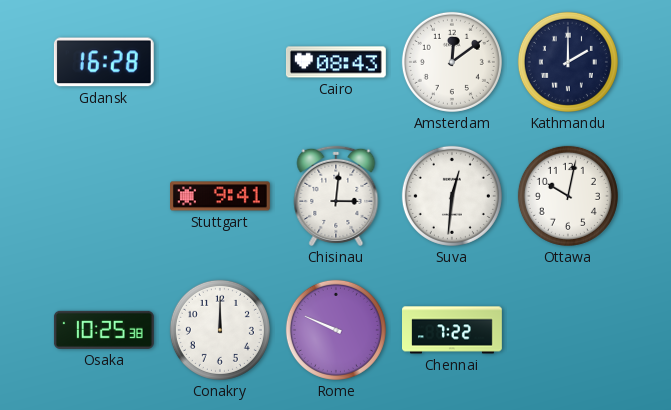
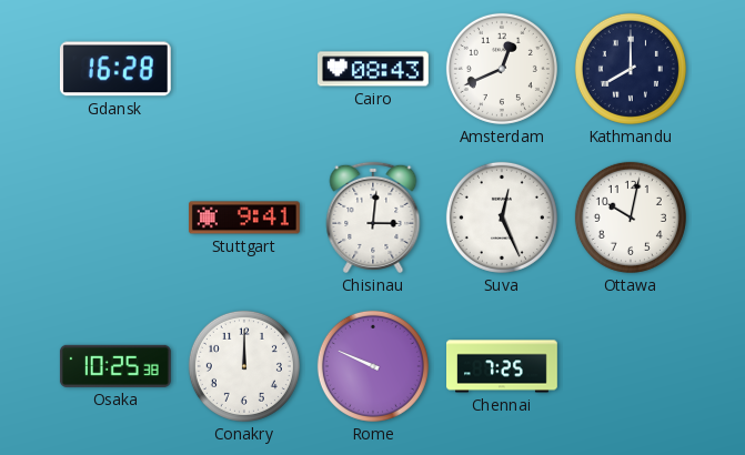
Amsterdam: 12:09 -> 12:41
Kathmandu: 2:00 -> 8:00
Suva: 12:31 -> 12:26
Chennai: 7:22 -> 7:25
